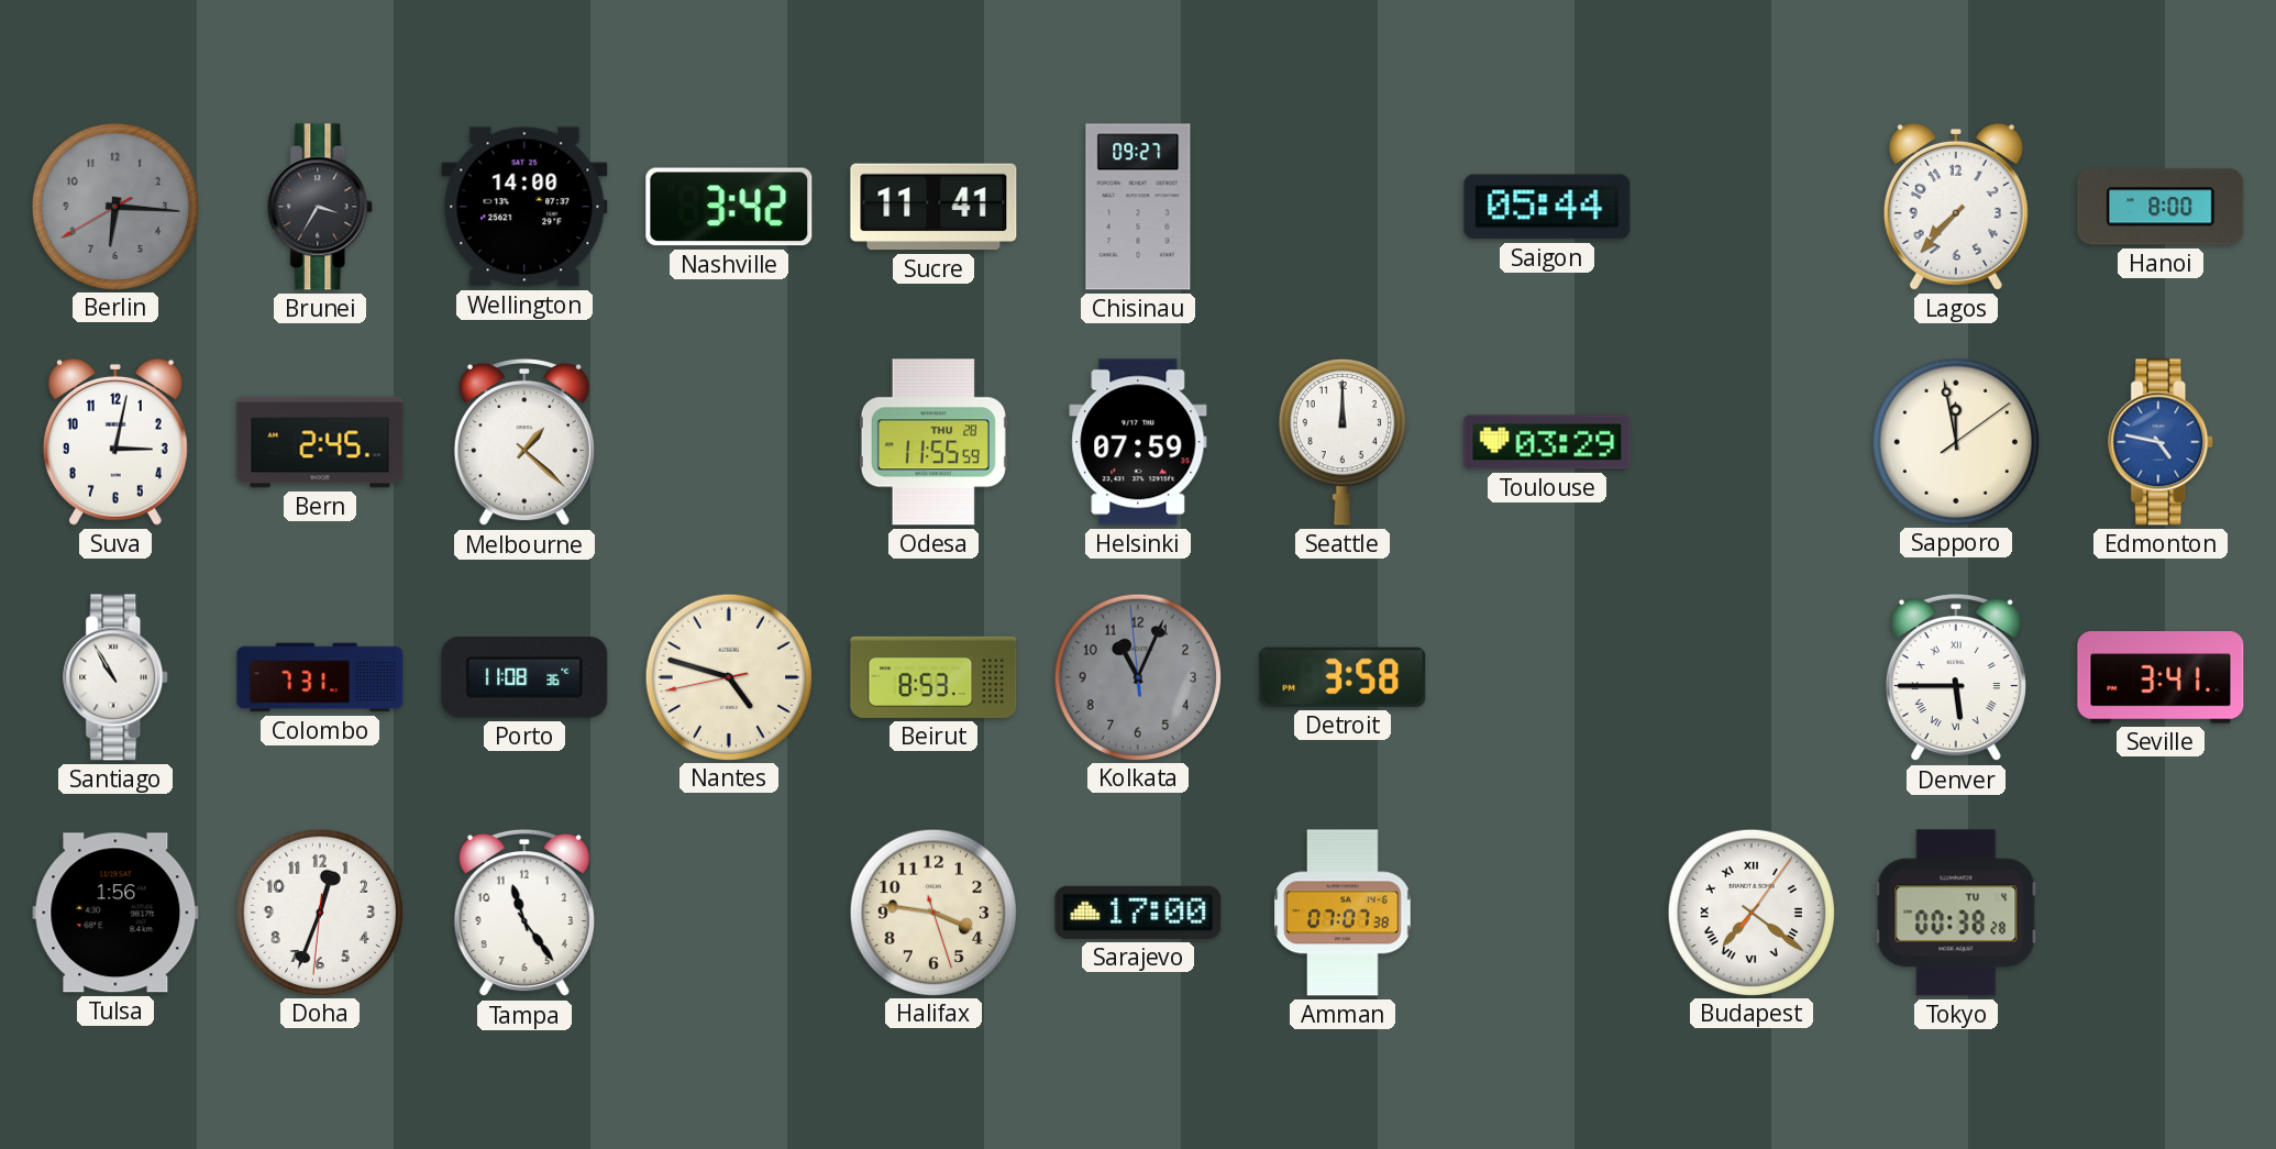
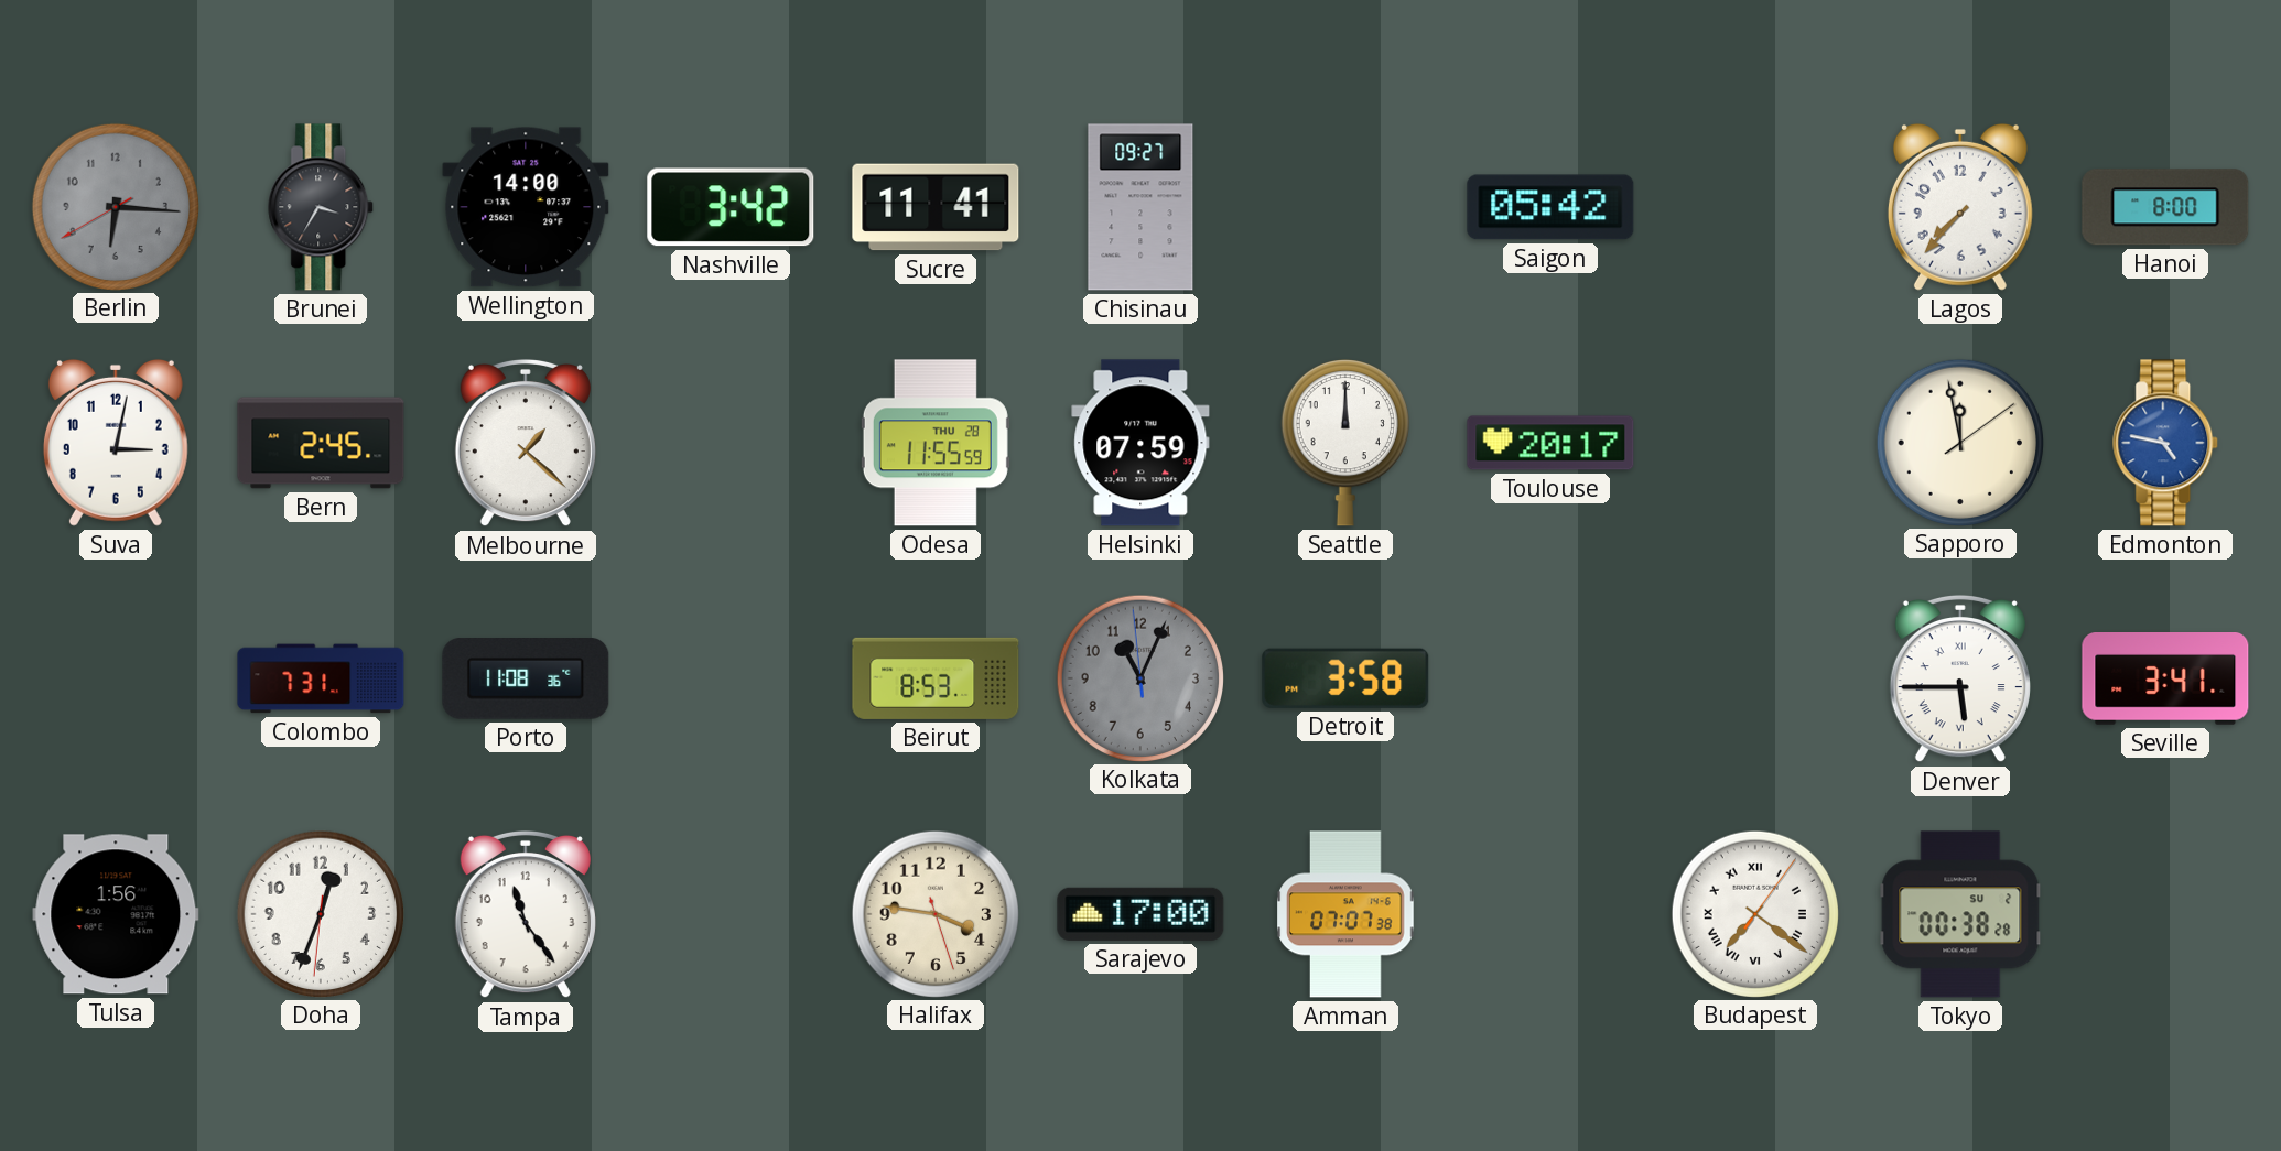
Saigon: 05:44 -> 05:42
Toulouse: 03:29 -> 20:17
Santiago: 10:55 -> none
Nantes: 4:47 -> none
Tokyo date: TU 4 -> SU 2
